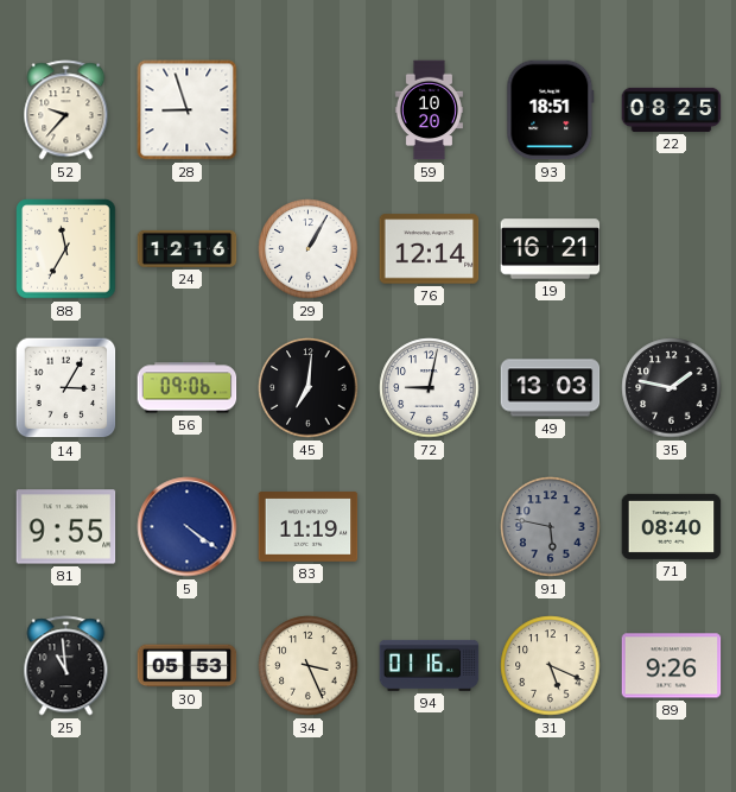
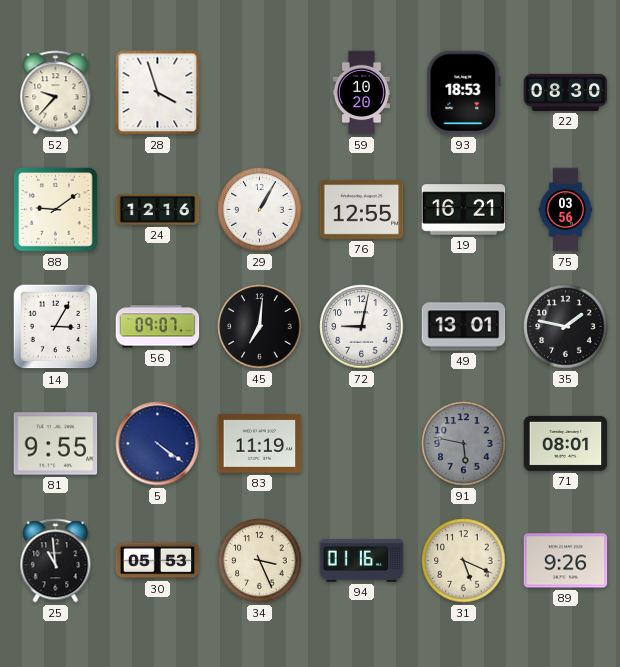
28: 8:57 -> 3:57
93: 18:51 -> 18:53
22: 08:25 -> 08:30
88: 11:35 -> 9:09
76: 12:14 -> 12:55
75: none -> 03:56
56: 09:06 -> 09:07
49: 13:03 -> 13:01
71: 08:40 -> 08:01
